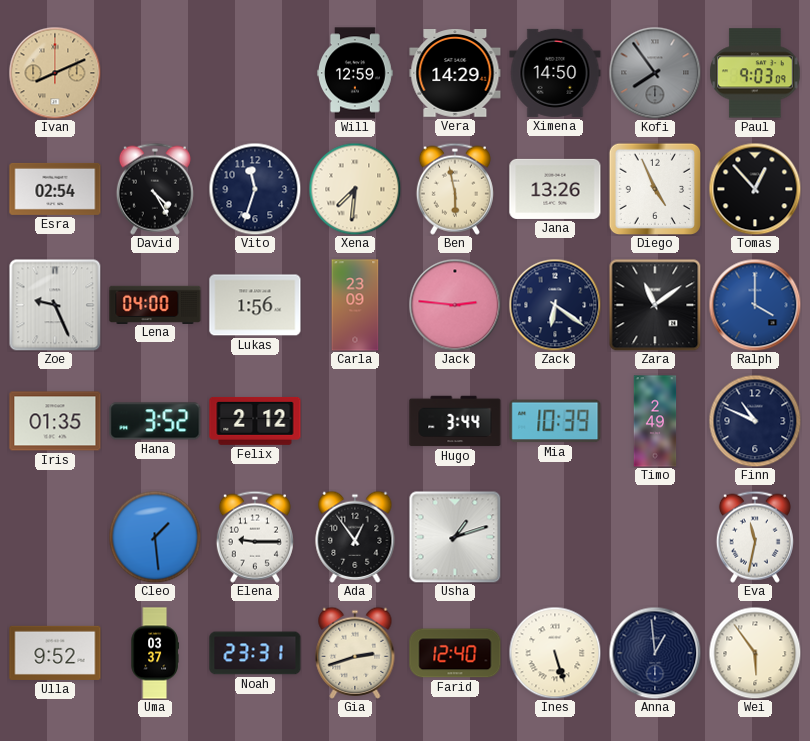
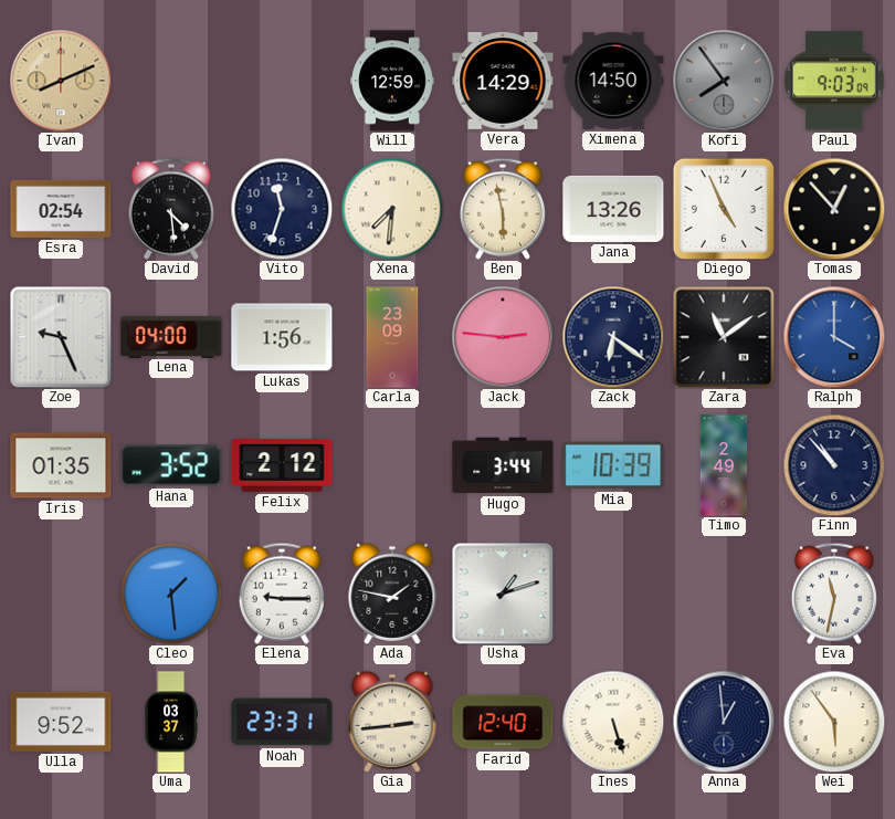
David: 4:25 -> 4:29
Finn: 10:49 -> 10:53
Ada: 12:54 -> 1:47
Gia: 2:42 -> 2:44
